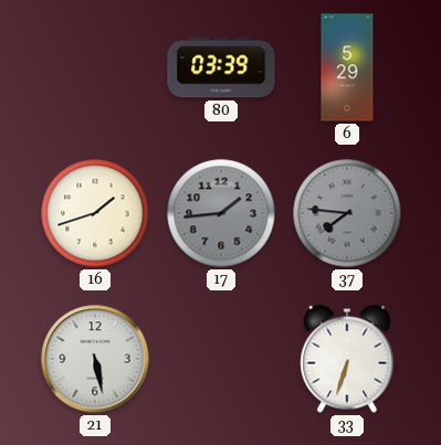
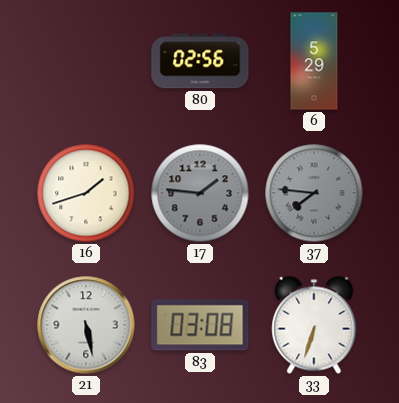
80: 03:39 -> 02:56
17: 1:44 -> 1:46
83: none -> 03:08
